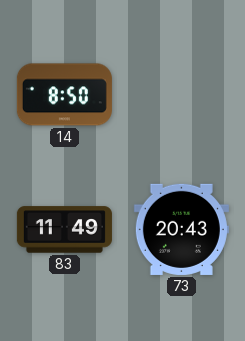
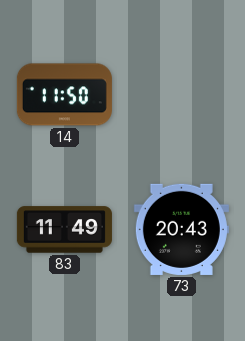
14: 8:50 -> 11:50
